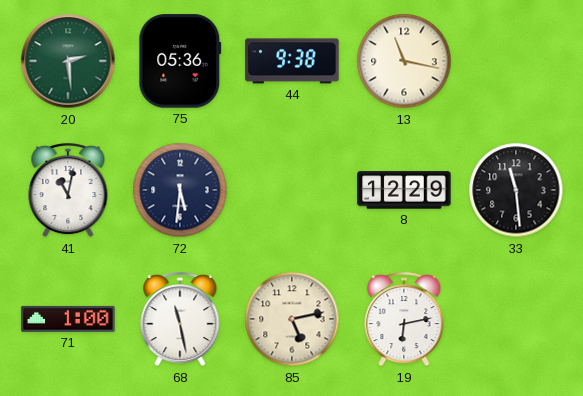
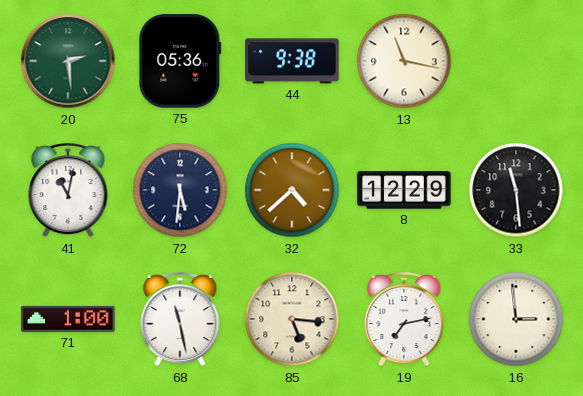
32: none -> 4:38
85: 5:13 -> 5:16
19: 6:13 -> 7:13
16: none -> 2:59
